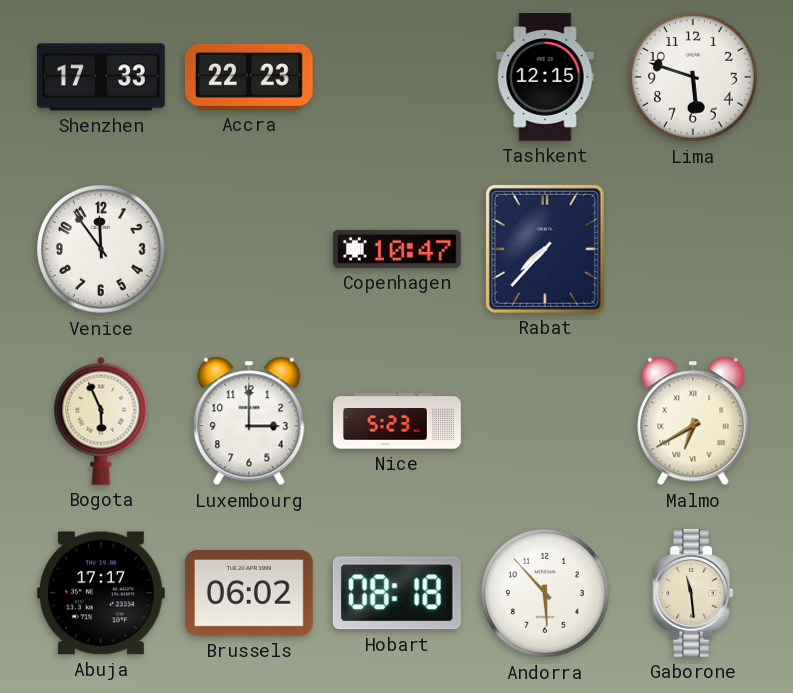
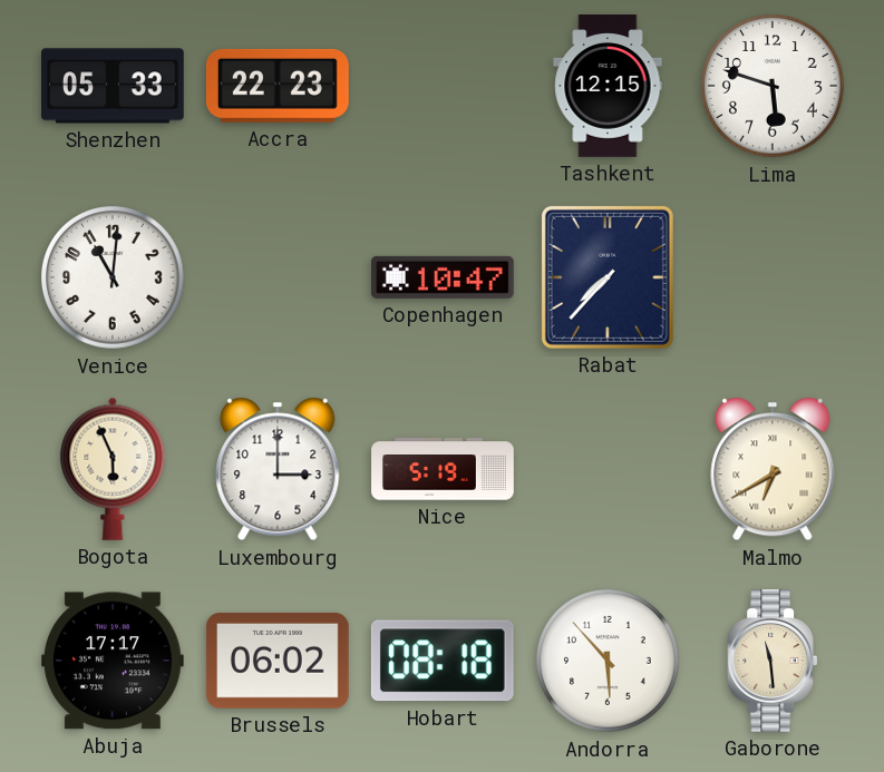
Shenzhen: 17:33 -> 05:33
Venice: 11:54 -> 11:01
Nice: 5:23 -> 5:19
